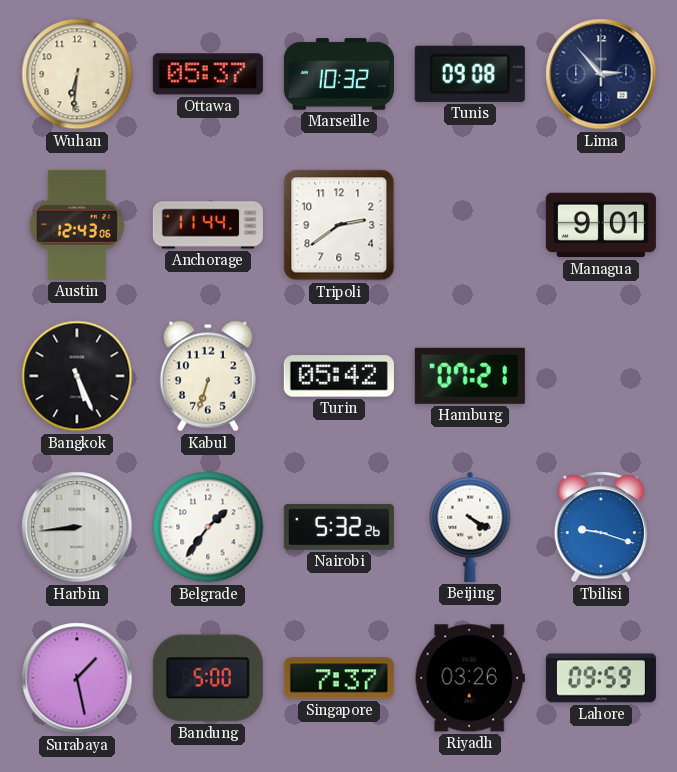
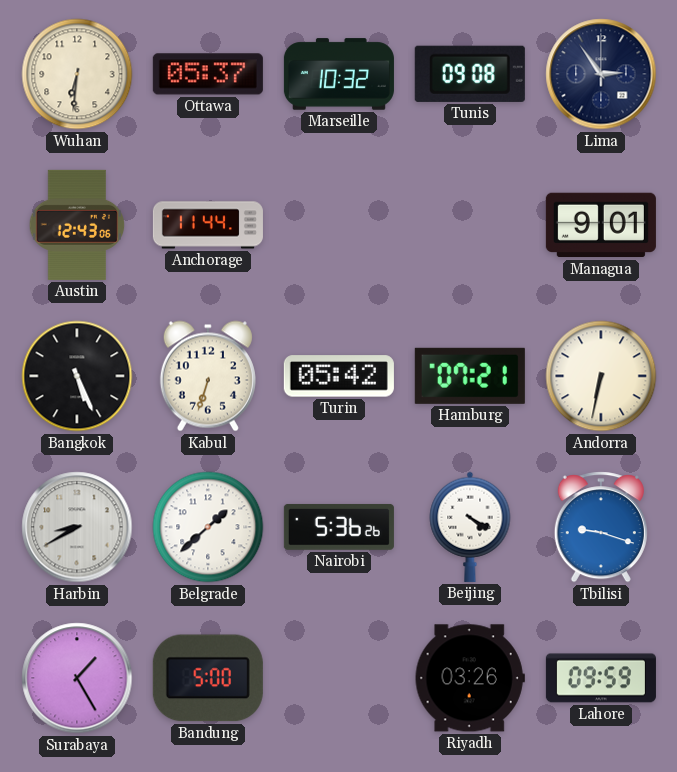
Lima: 2:53 -> 2:54
Tripoli: 2:39 -> none
Andorra: none -> 6:32
Harbin: 8:44 -> 8:40
Belgrade: 1:36 -> 1:38
Nairobi: 5:32 -> 5:36
Surabaya: 1:28 -> 1:25
Singapore: 7:37 -> none
